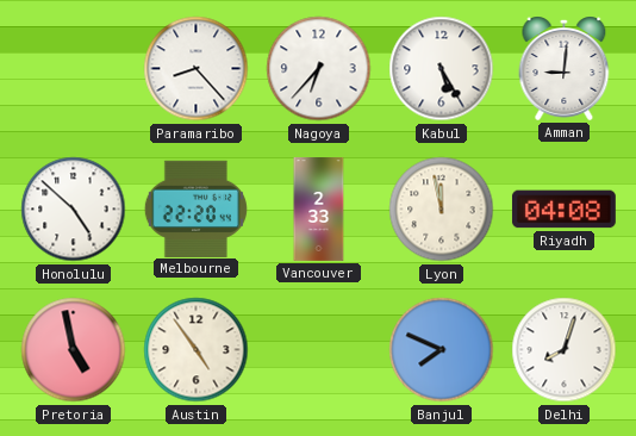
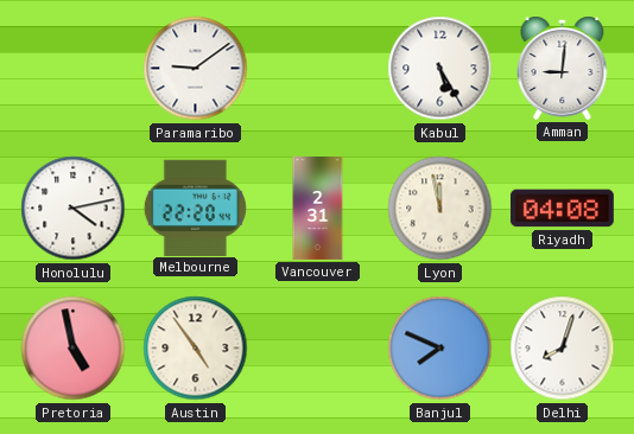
Paramaribo: 8:23 -> 9:09
Nagoya: 6:37 -> none
Honolulu: 4:52 -> 4:13
Vancouver: 2:33 -> 2:31
